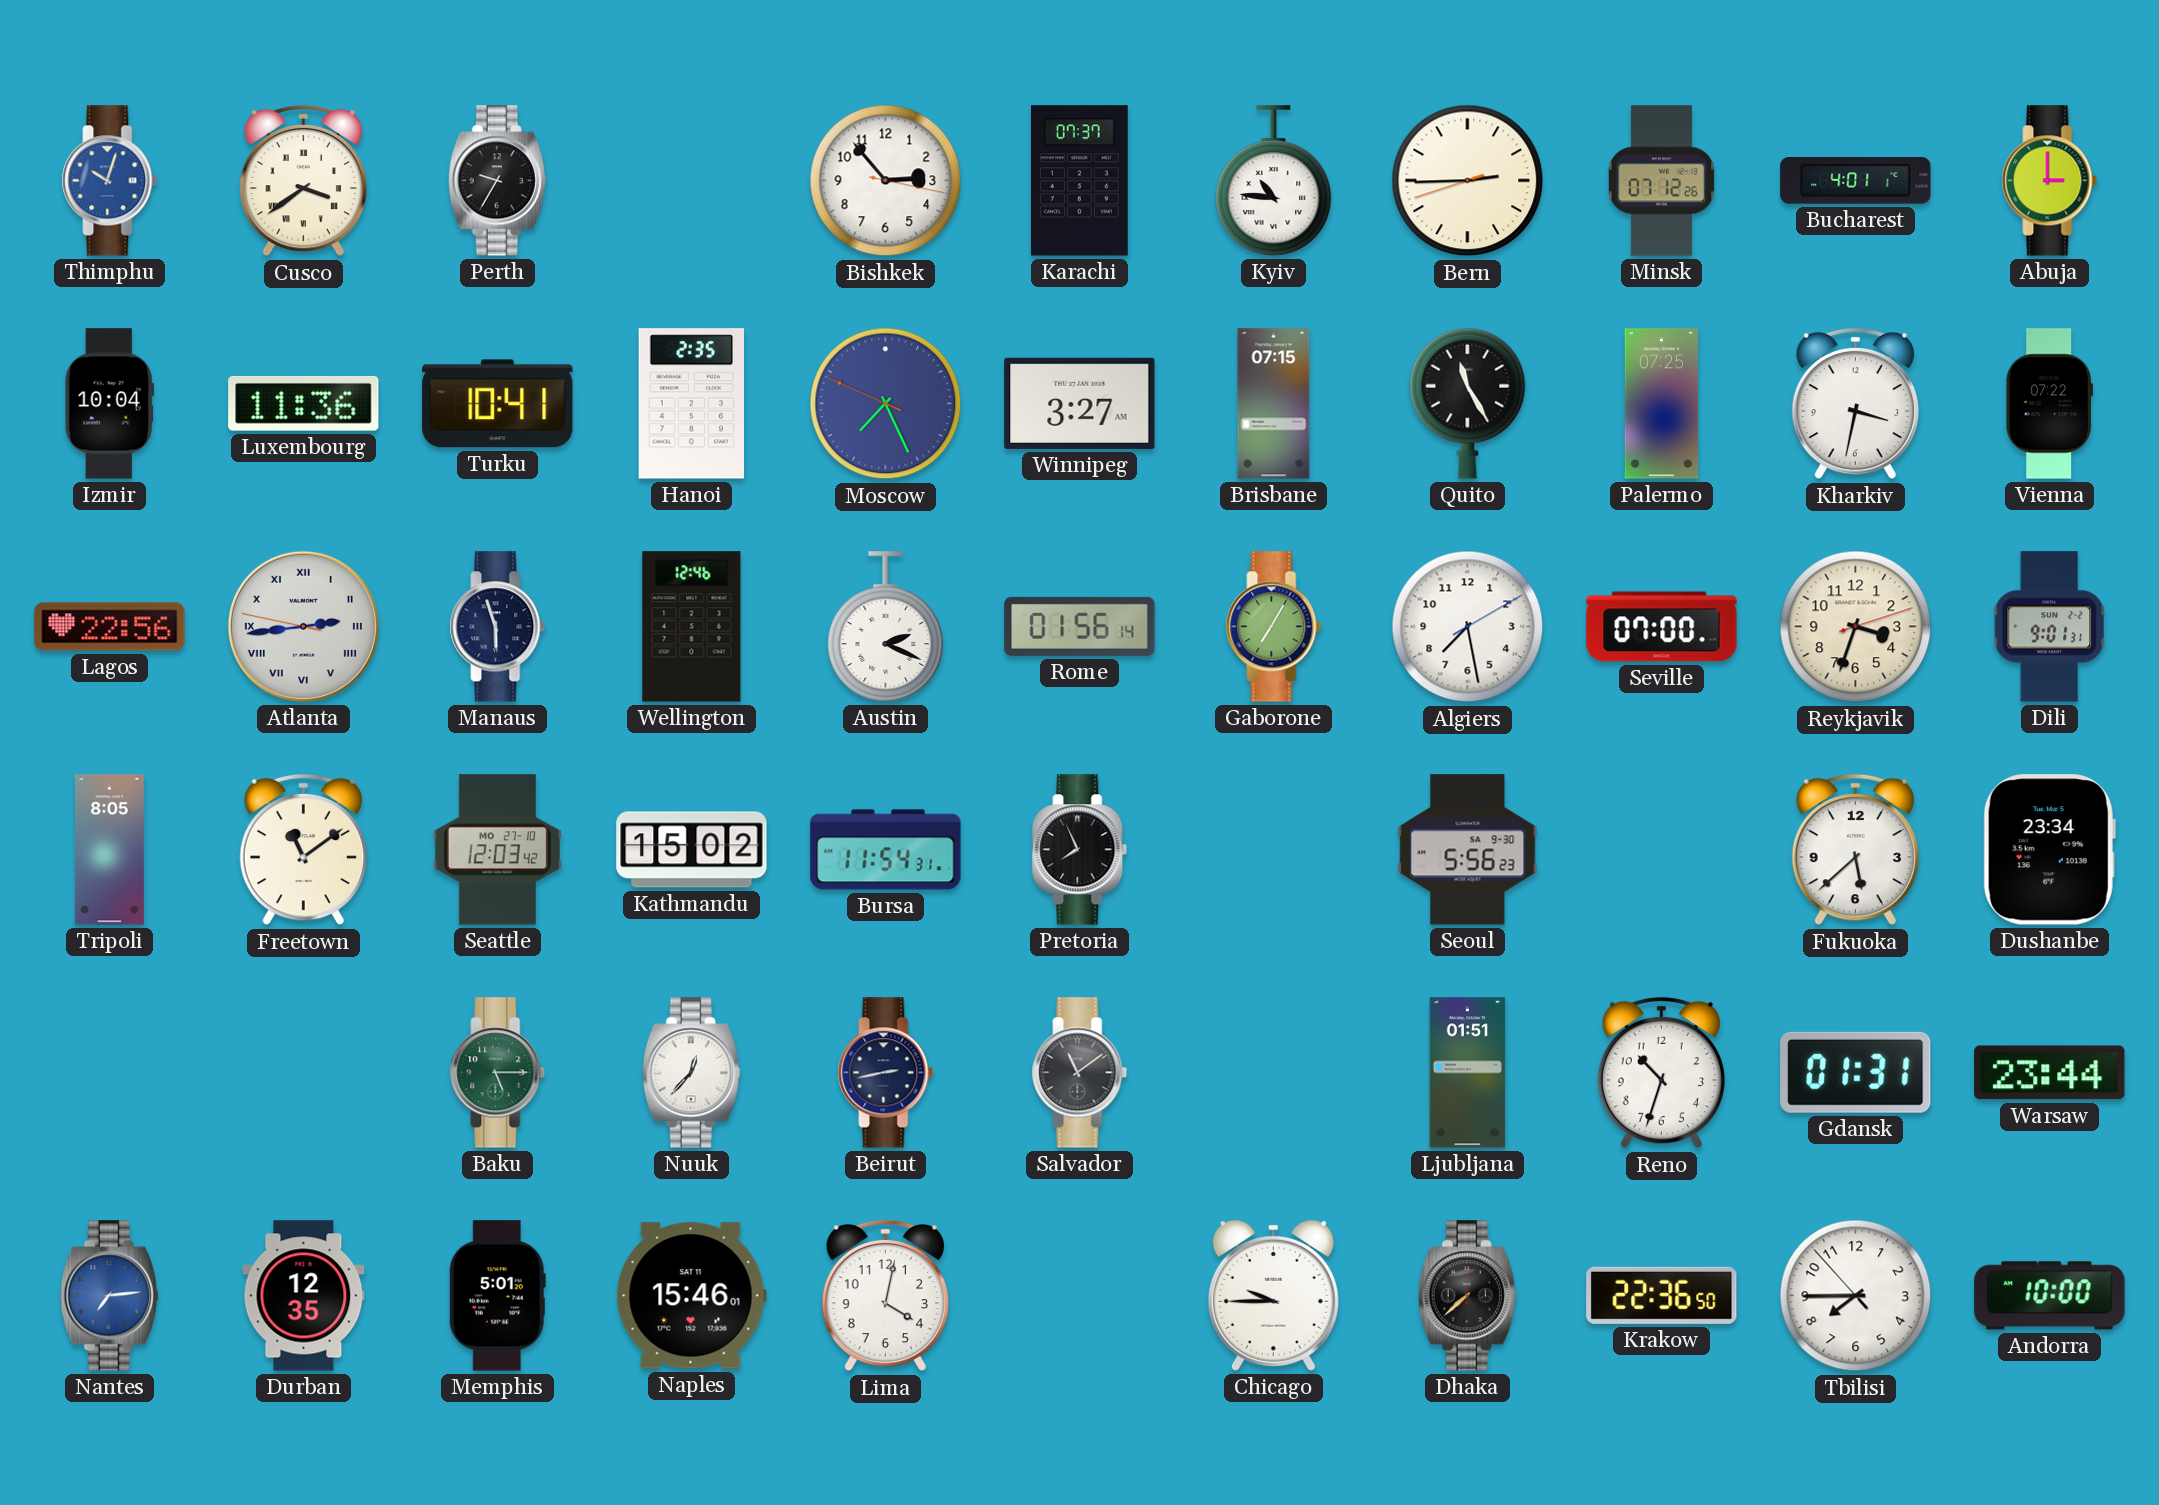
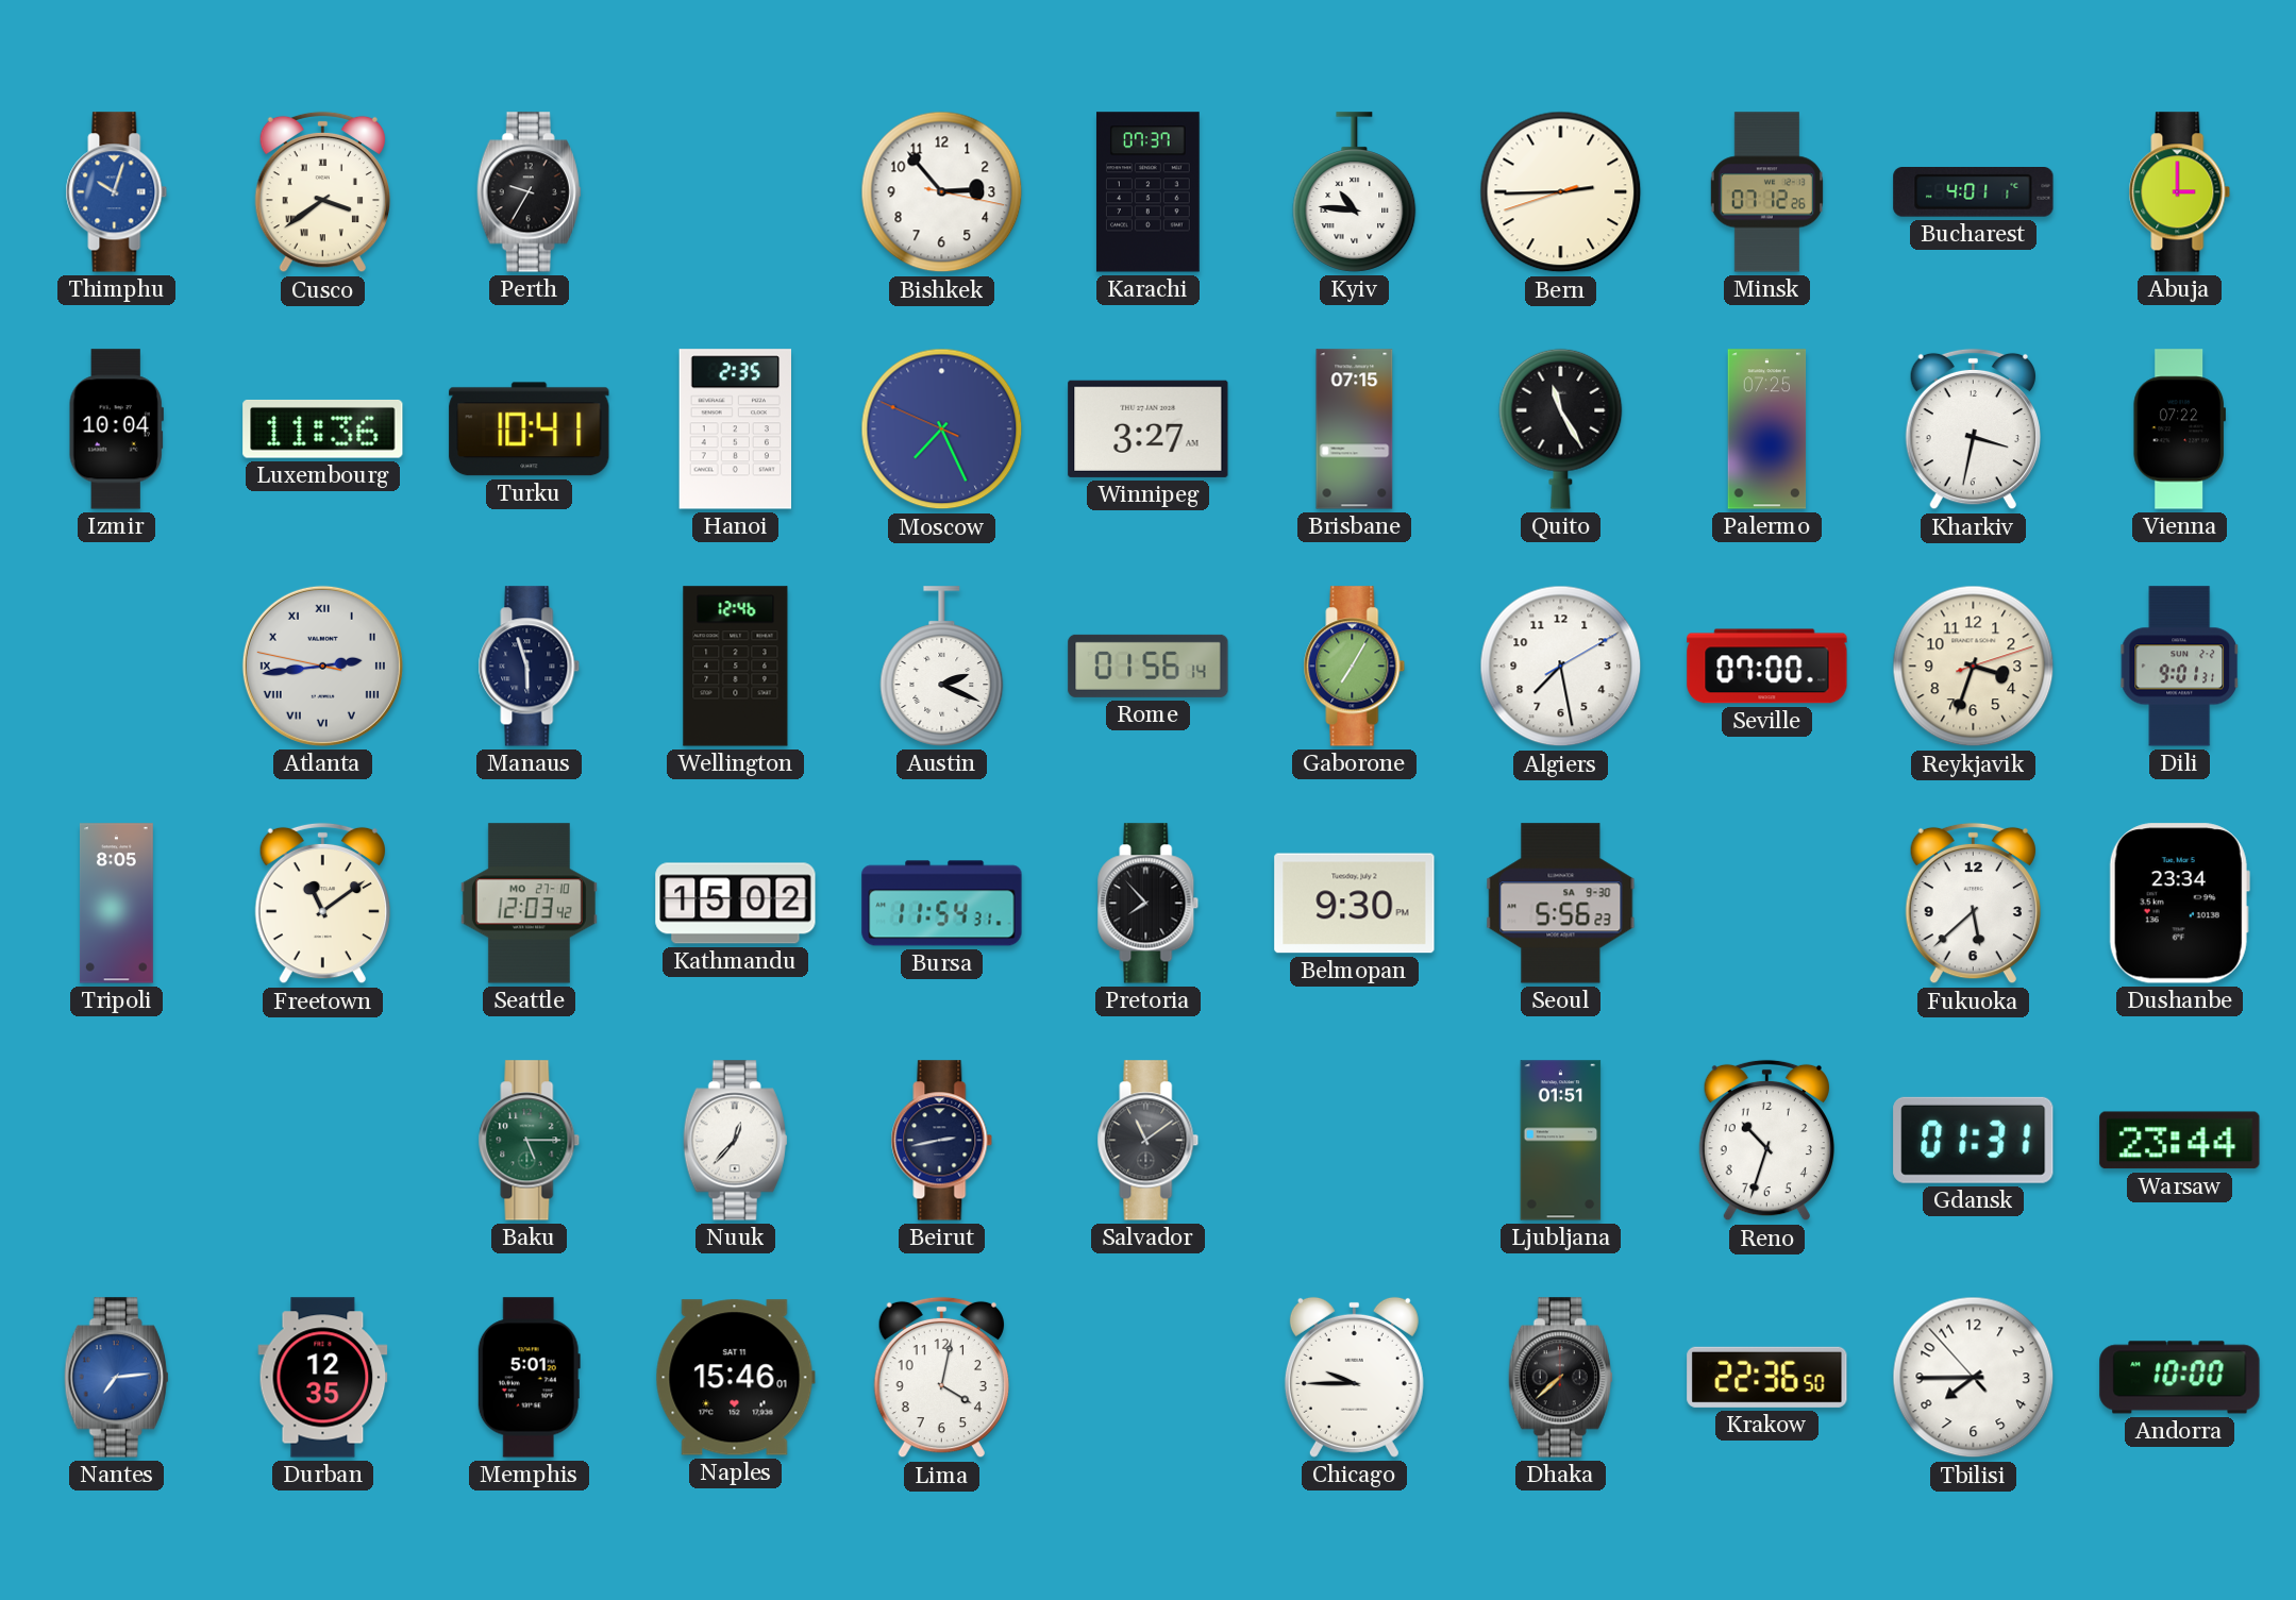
Lagos: 22:56 -> none
Pretoria: 7:56 -> 7:53
Belmopan: none -> 9:30
